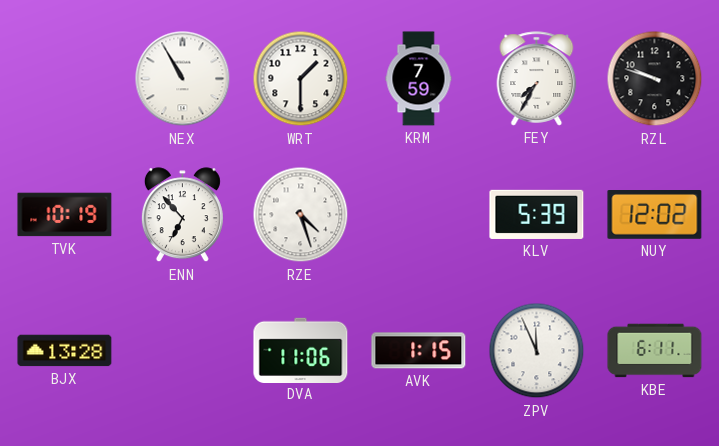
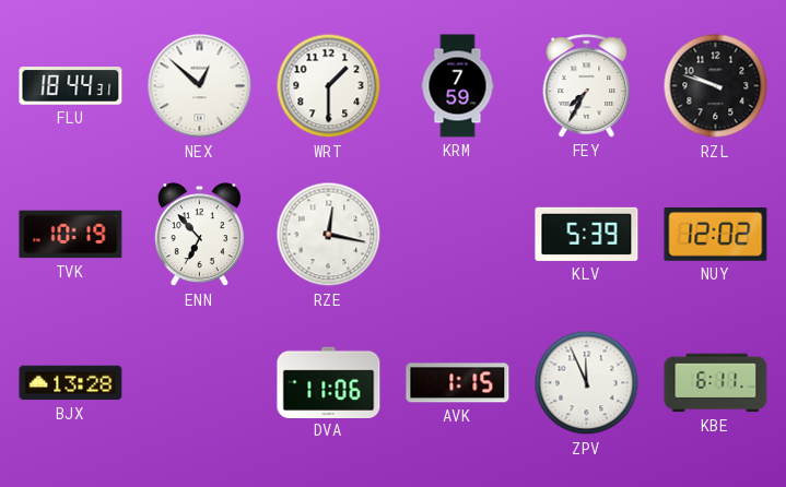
FLU: none -> 18:44
NEX: 10:55 -> 12:52
RZE: 4:27 -> 12:17
